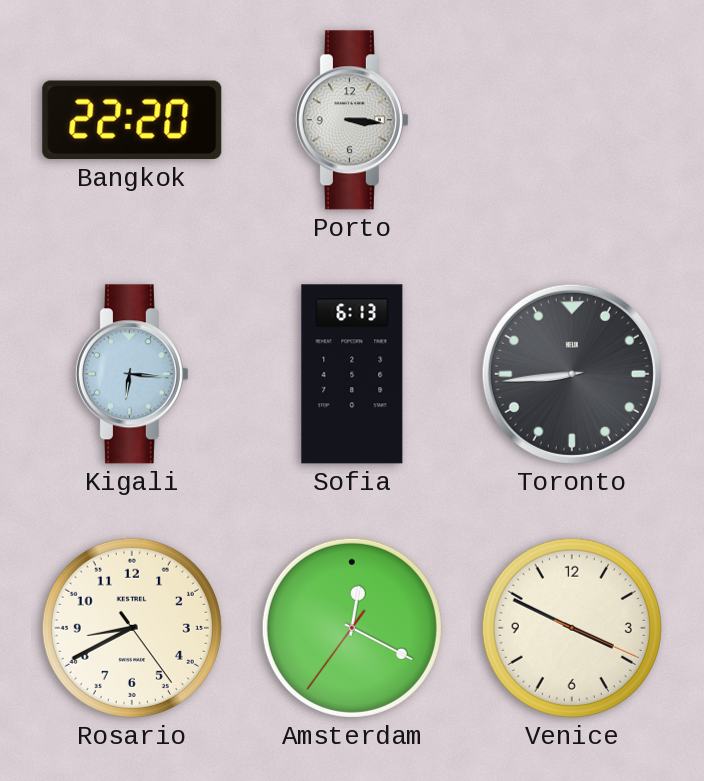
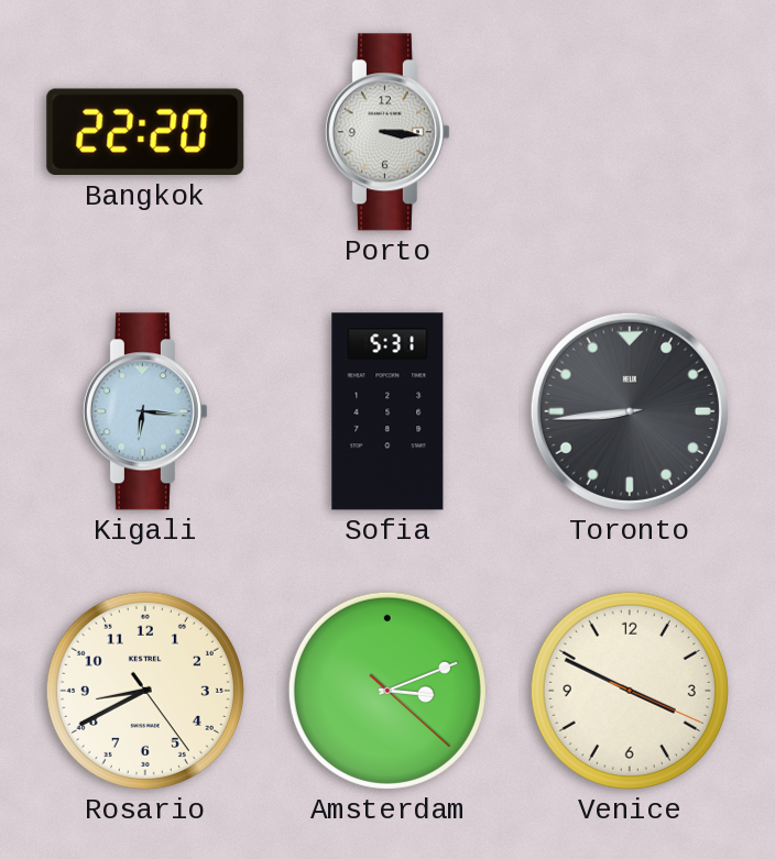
Sofia: 6:13 -> 5:31
Amsterdam: 12:19 -> 3:11
